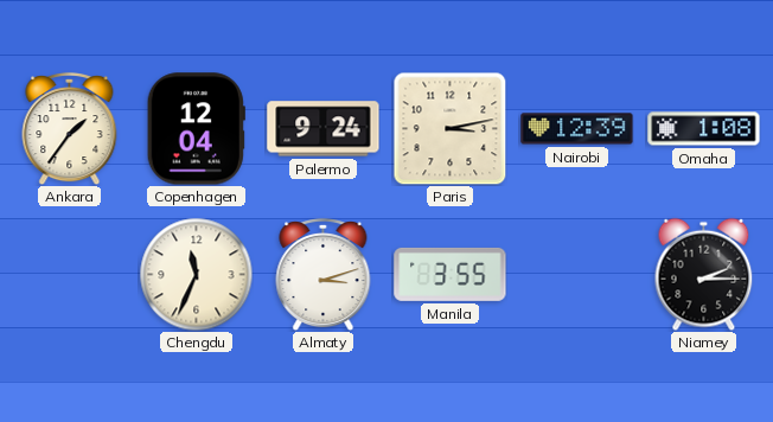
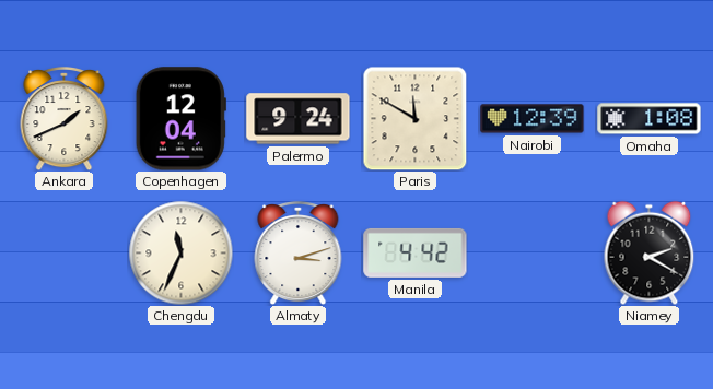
Ankara: 1:36 -> 1:41
Paris: 3:13 -> 11:50
Manila: 3:55 -> 4:42
Niamey: 2:15 -> 2:20
